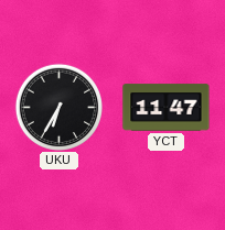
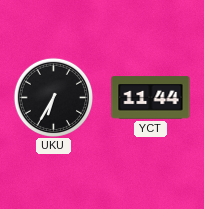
YCT: 11:47 -> 11:44
